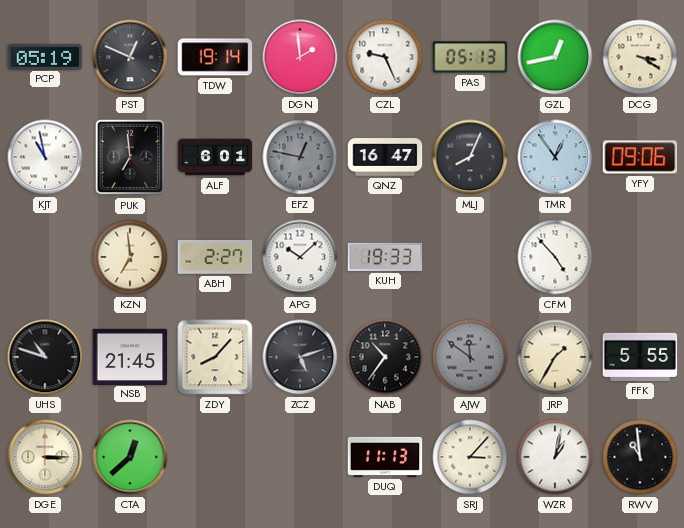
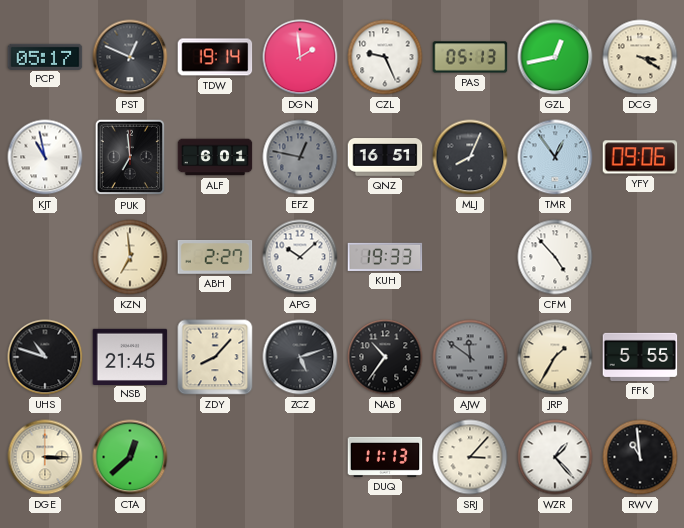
PCP: 05:19 -> 05:17
QNZ: 16:47 -> 16:51
WZR: 1:02 -> 1:23
